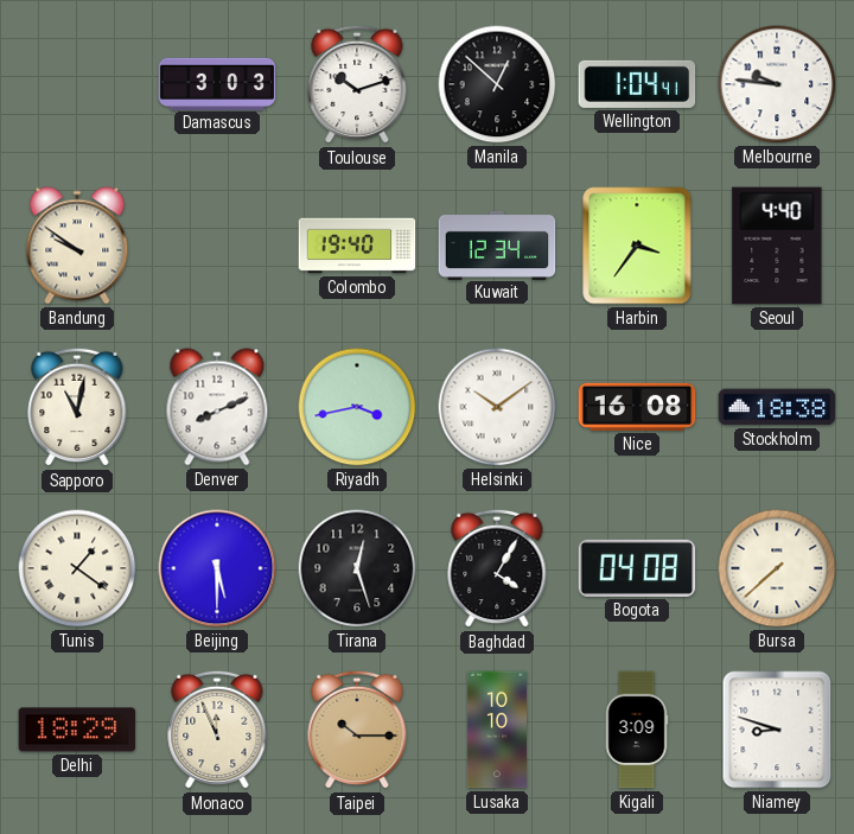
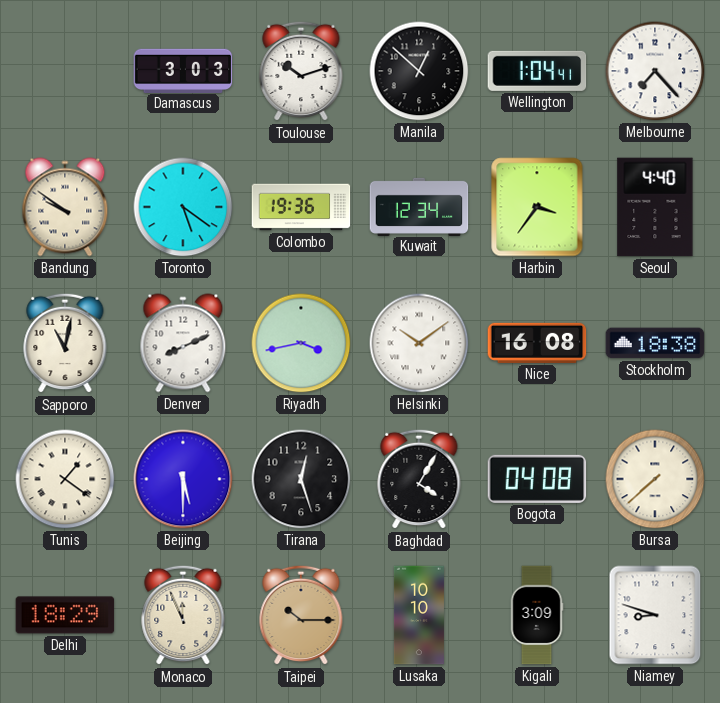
Melbourne: 9:46 -> 7:23
Toronto: none -> 5:21
Colombo: 19:40 -> 19:36
